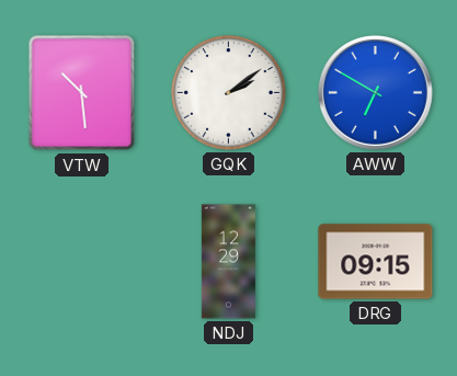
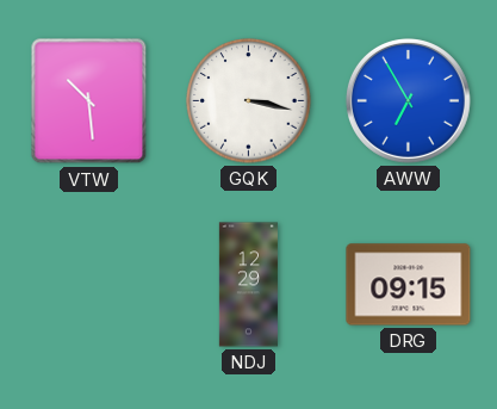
GQK: 2:09 -> 3:17
AWW: 6:50 -> 6:55
